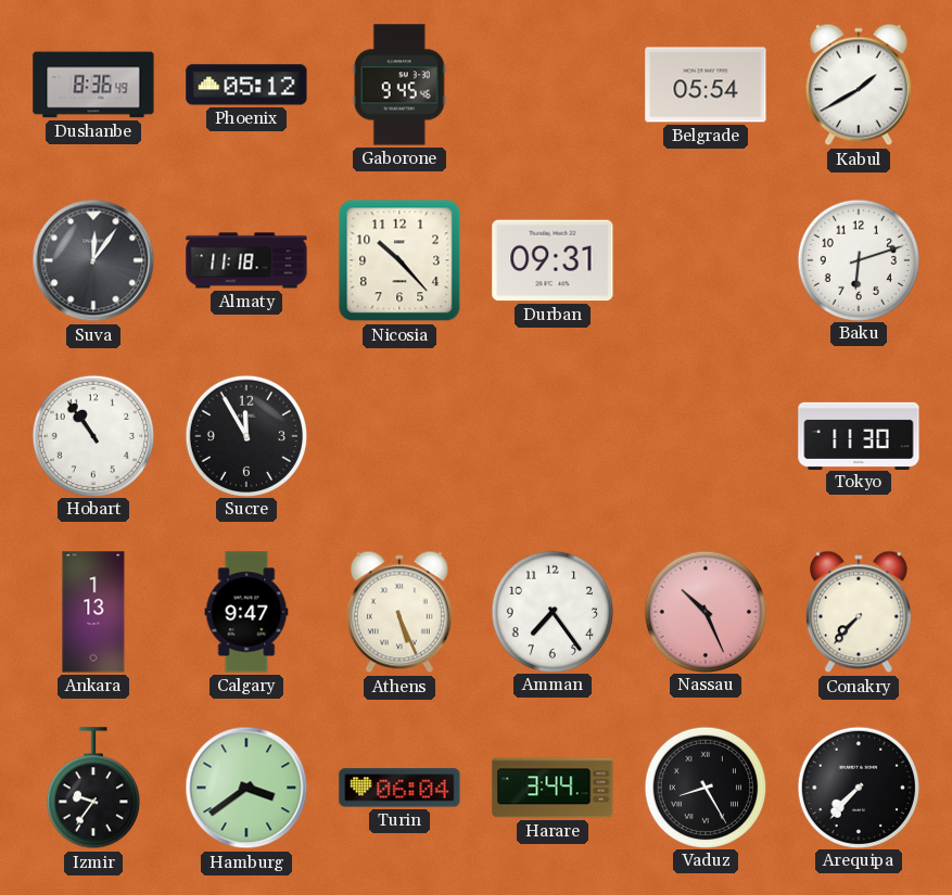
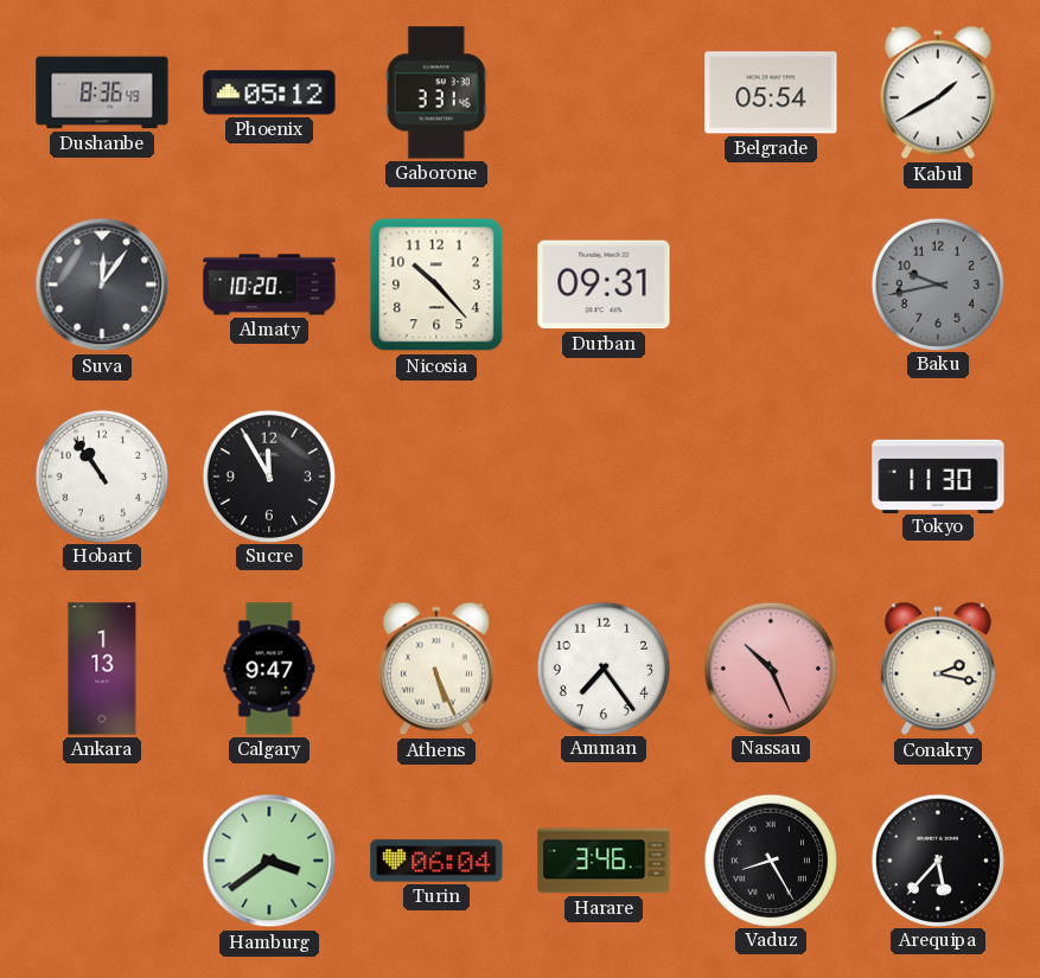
Gaborone: 9:45 -> 3:31
Almaty: 11:18 -> 10:20
Baku: 6:12 -> 9:43
Baku dial: white -> grey
Conakry: 7:37 -> 2:17
Izmir: 9:36 -> none
Harare: 3:44 -> 3:46
Arequipa: 7:37 -> 5:37
